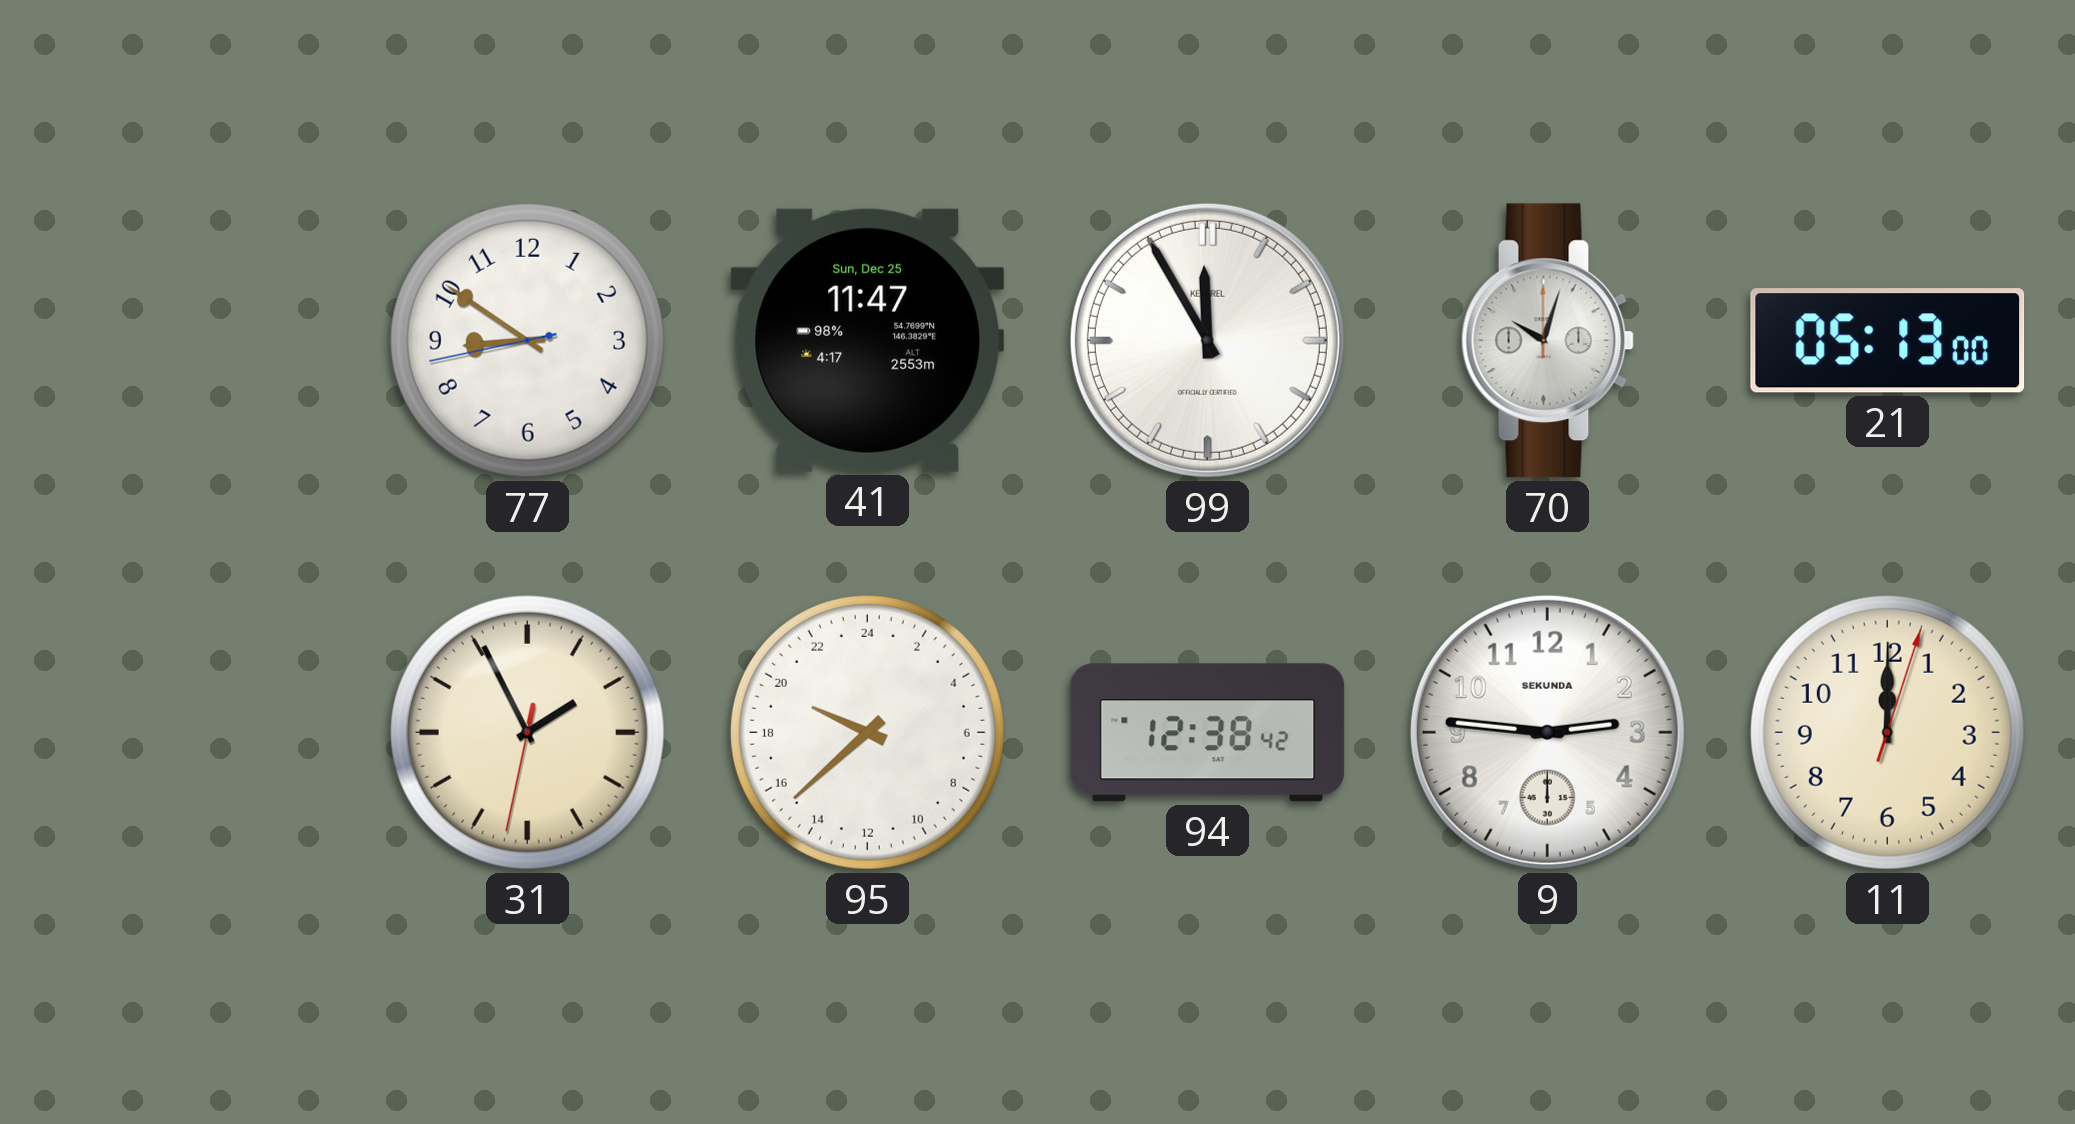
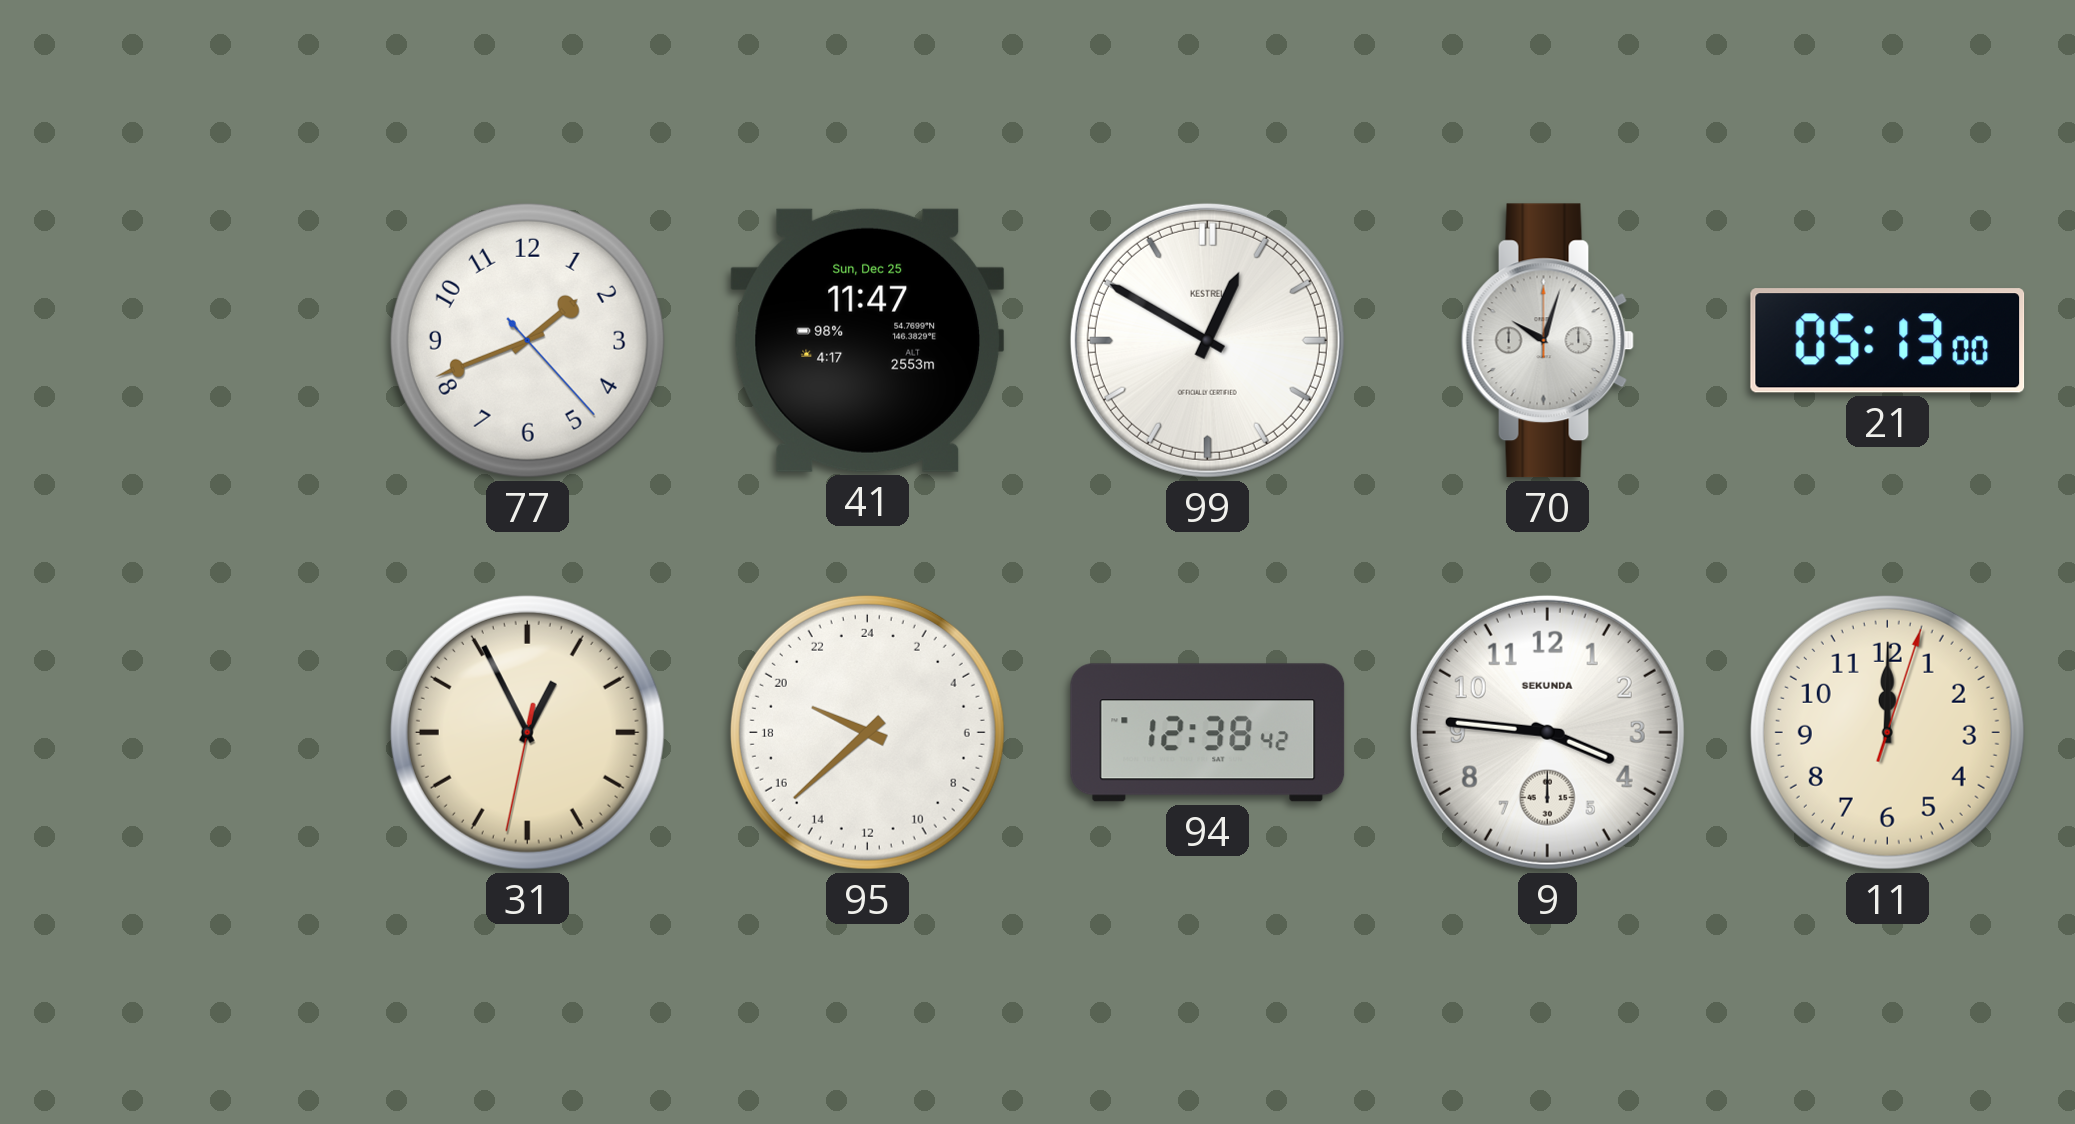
77: 8:50 -> 1:41
99: 11:55 -> 12:50
31: 1:55 -> 12:55
9: 2:46 -> 3:46
